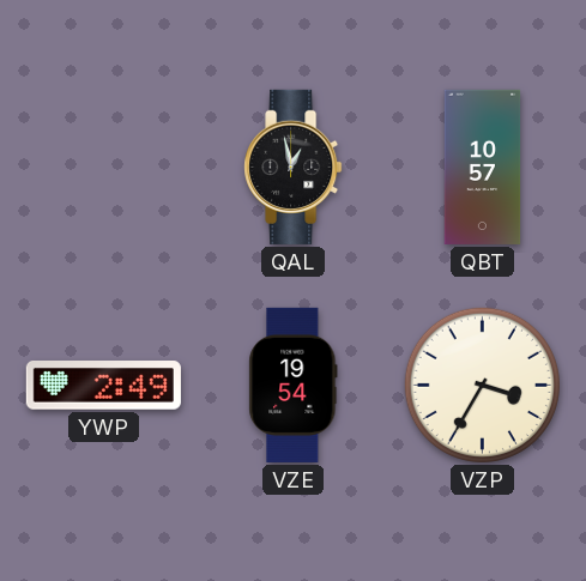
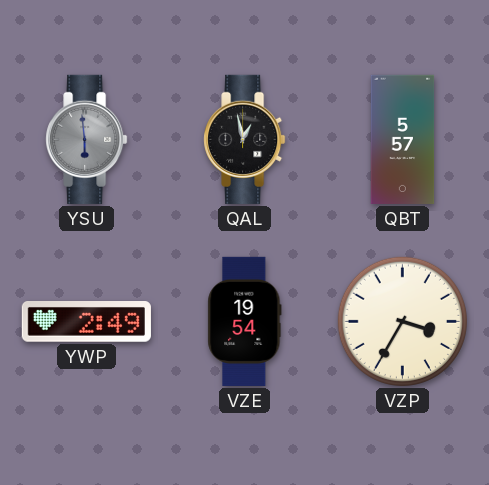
YSU: none -> 5:59
QBT: 10:57 -> 5:57
